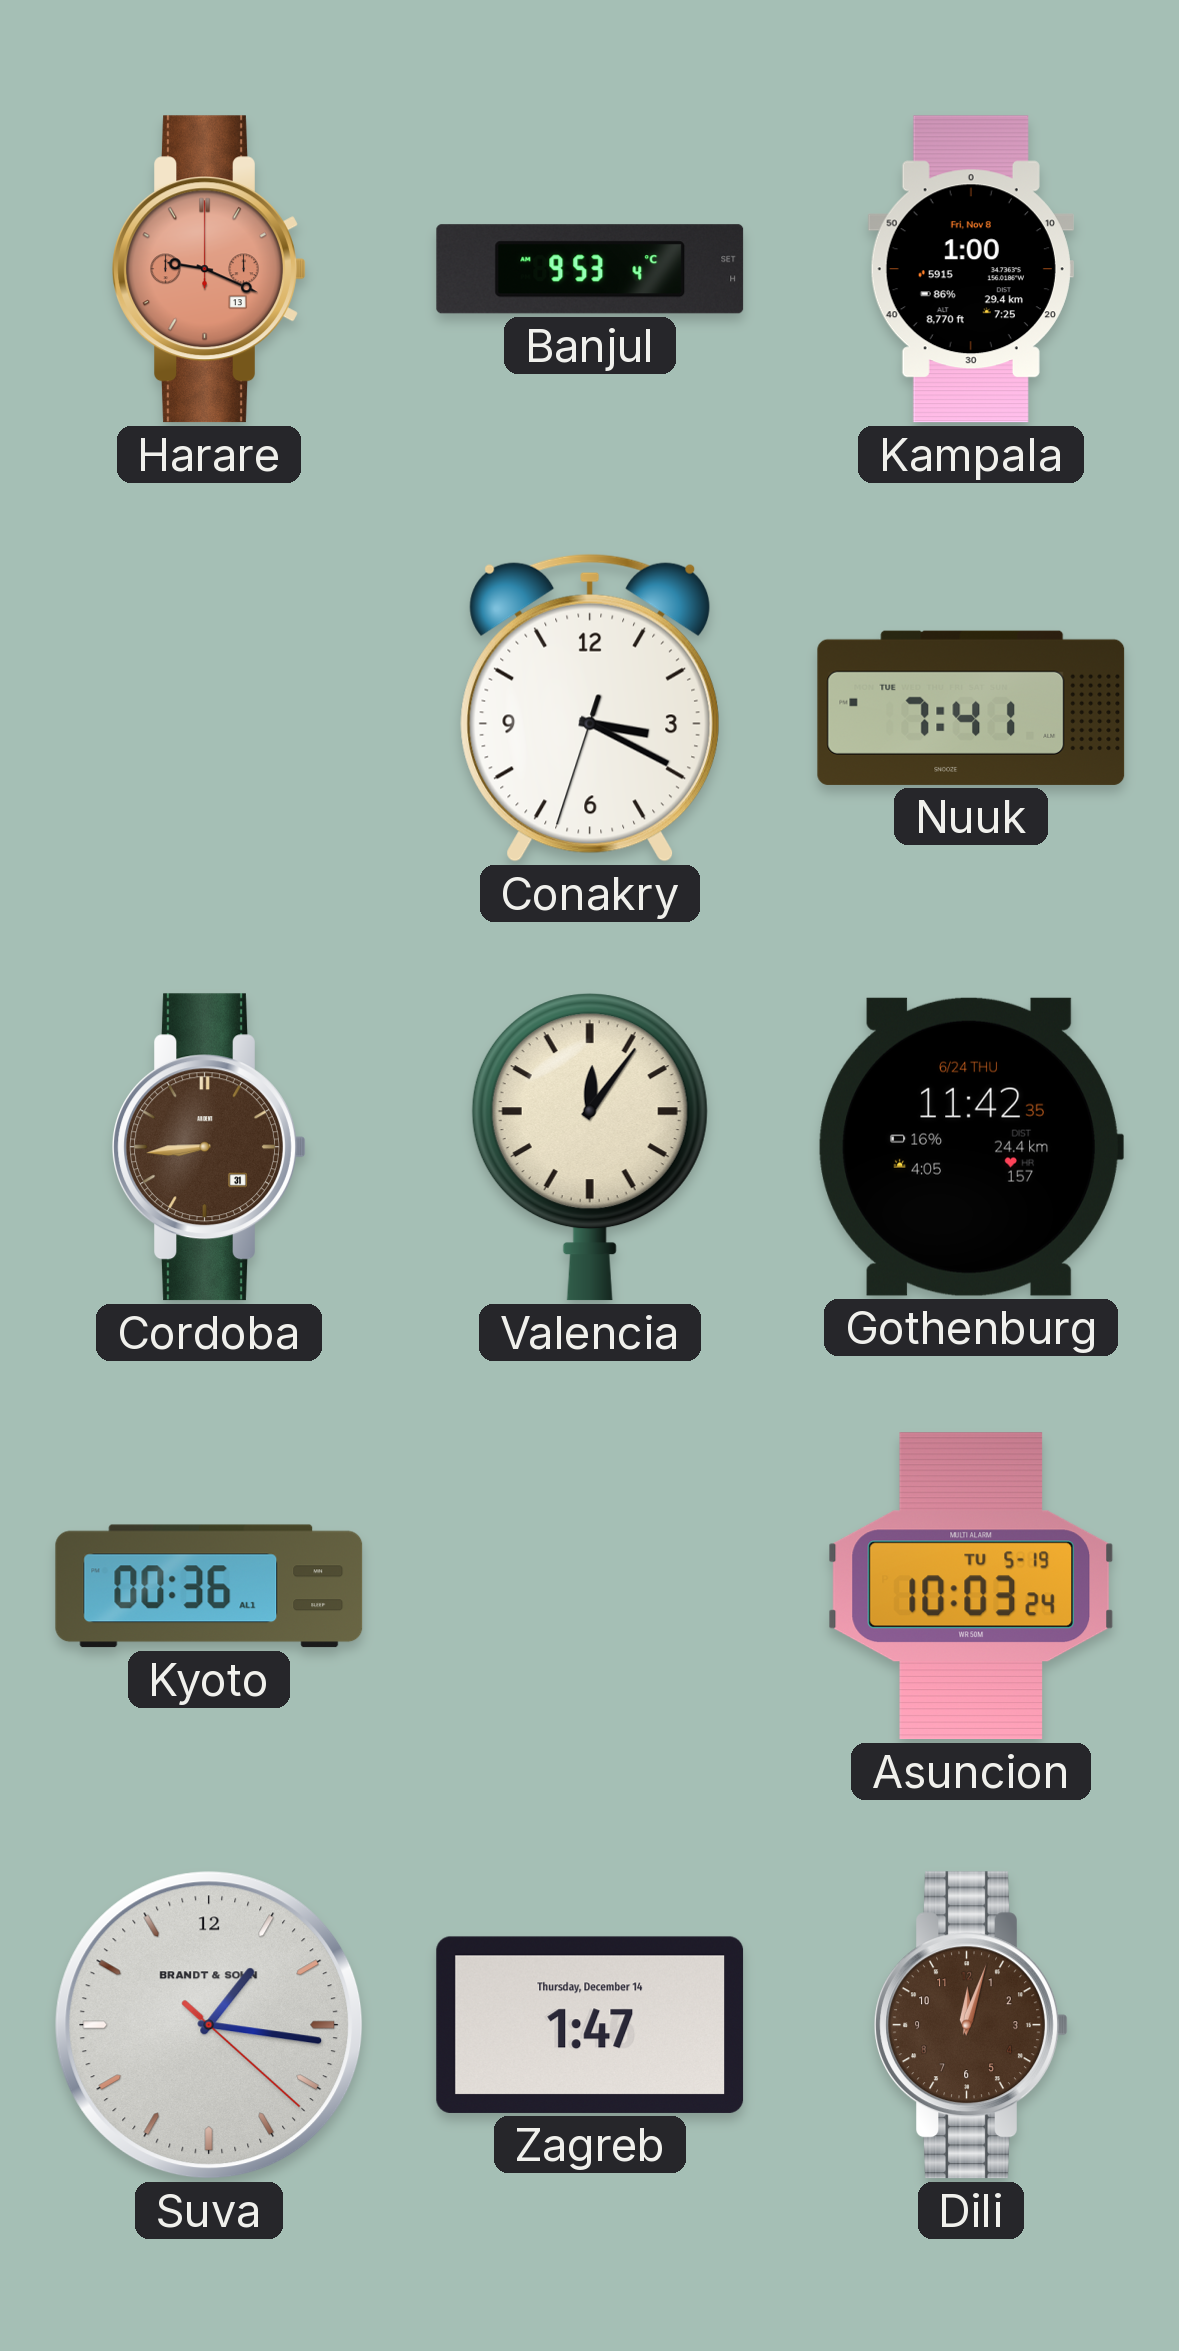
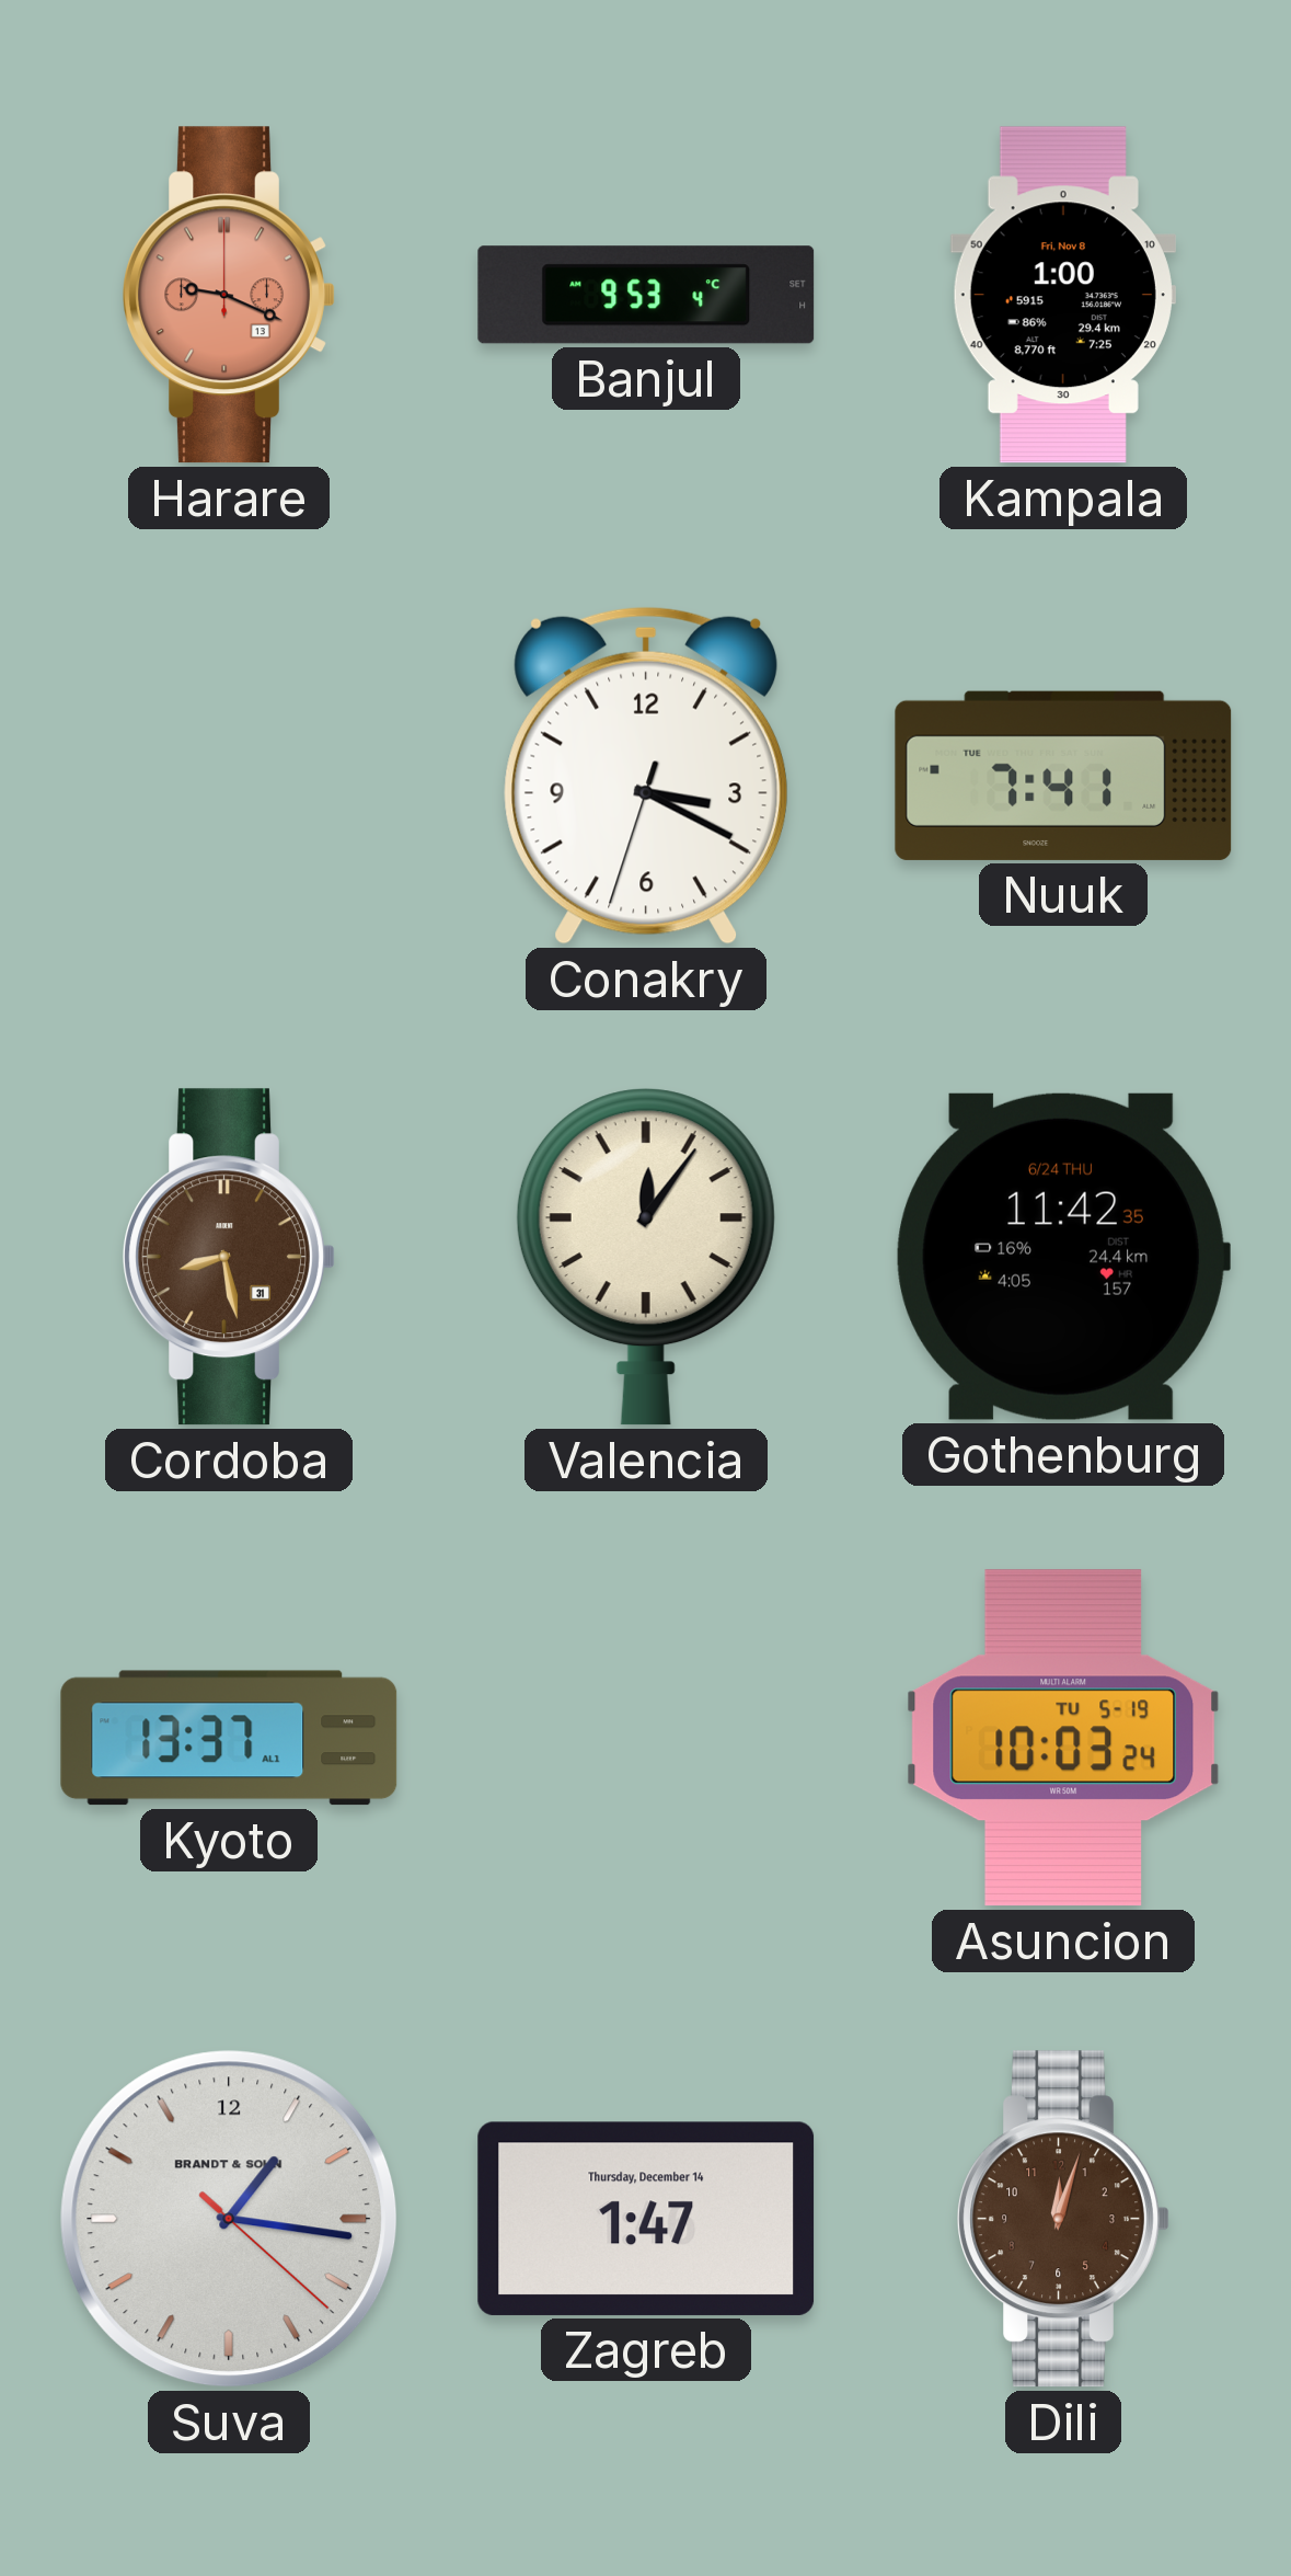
Cordoba: 8:44 -> 8:28
Kyoto: 00:36 -> 13:37
